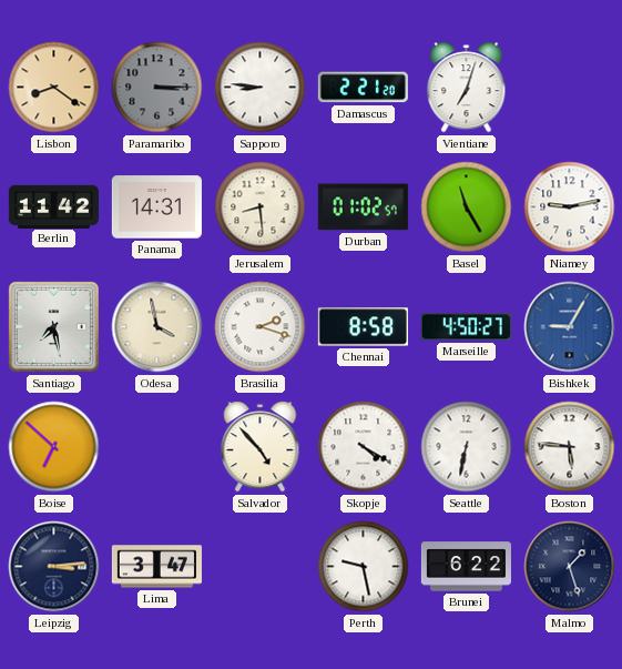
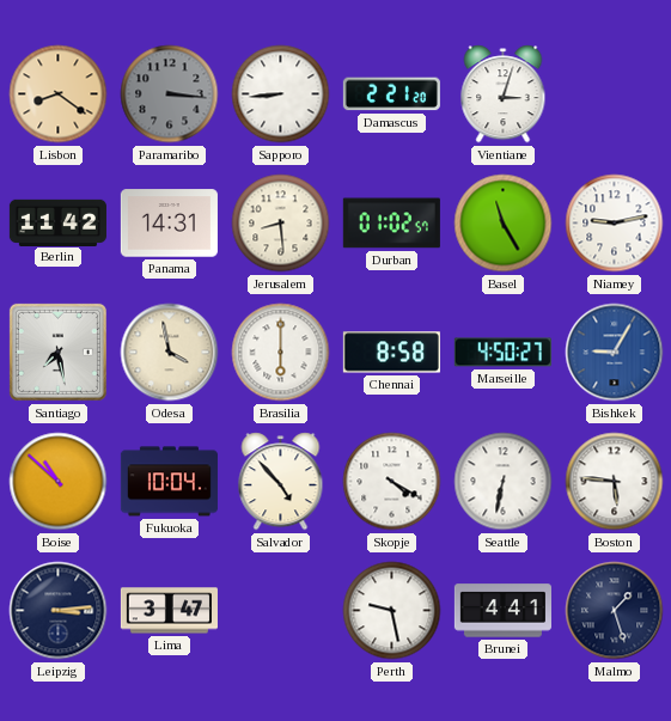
Paramaribo: 3:15 -> 3:16
Sapporo: 8:46 -> 8:44
Vientiane: 7:03 -> 3:03
Brasilia: 2:18 -> 6:00
Boise: 6:52 -> 10:52
Fukuoka: none -> 10:04
Brunei: 6:22 -> 4:41
